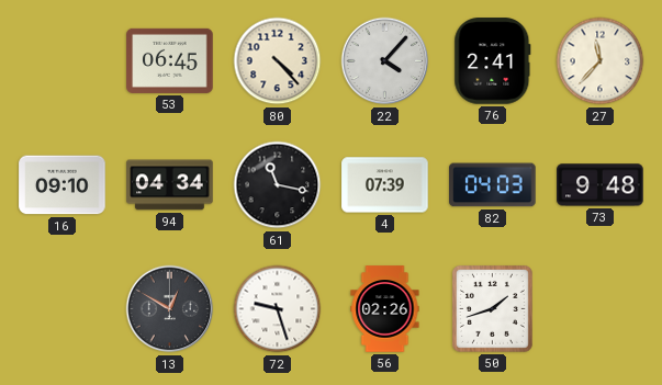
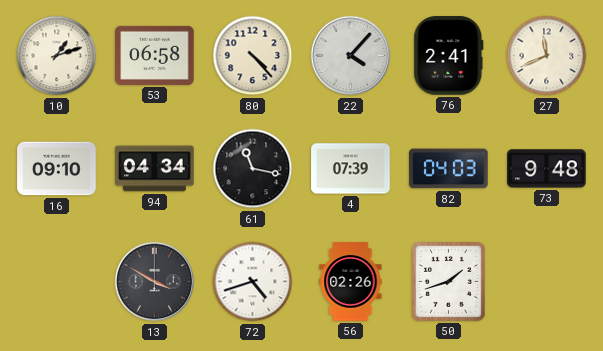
10: none -> 1:12
53: 06:45 -> 06:58
27: 11:37 -> 11:41
13: 12:50 -> 3:50
72: 9:27 -> 4:42
